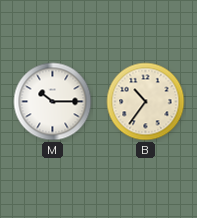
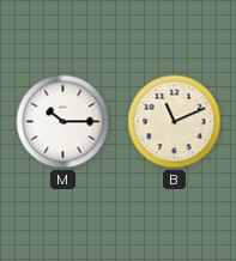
B: 10:36 -> 11:11
